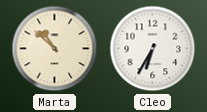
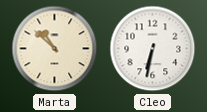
Cleo: 6:35 -> 6:32
